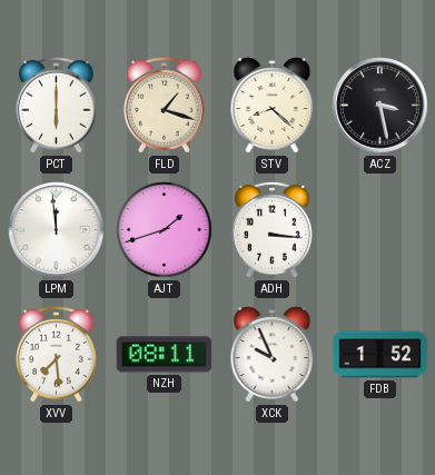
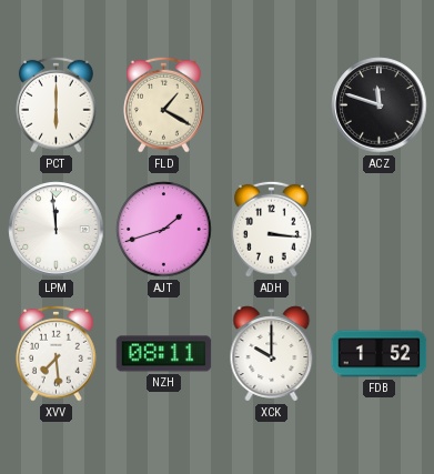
FLD: 1:18 -> 1:20
STV: 8:22 -> none
ACZ: 3:28 -> 11:48
XCK: 9:56 -> 10:00
